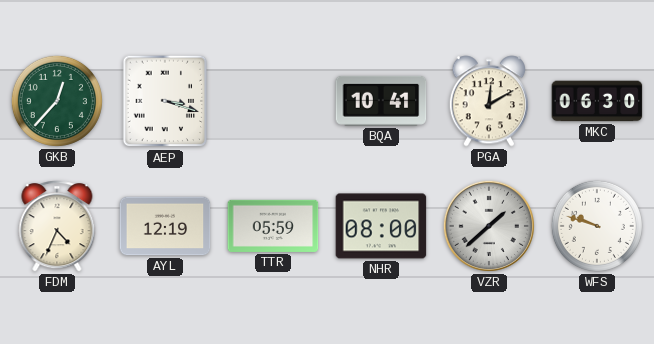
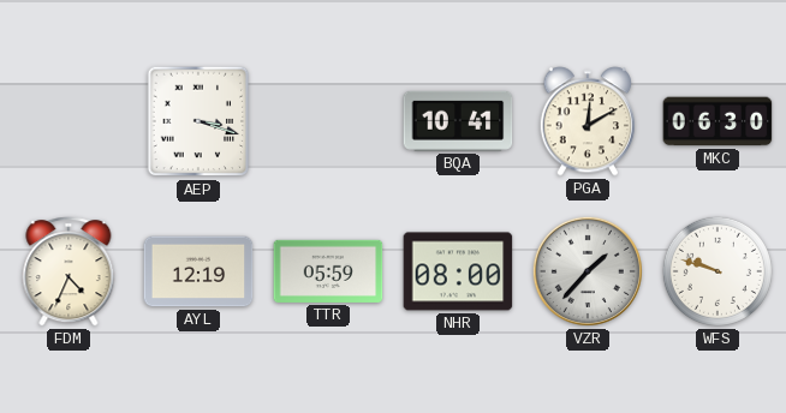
GKB: 12:37 -> none
VZR: 1:38 -> 1:37
